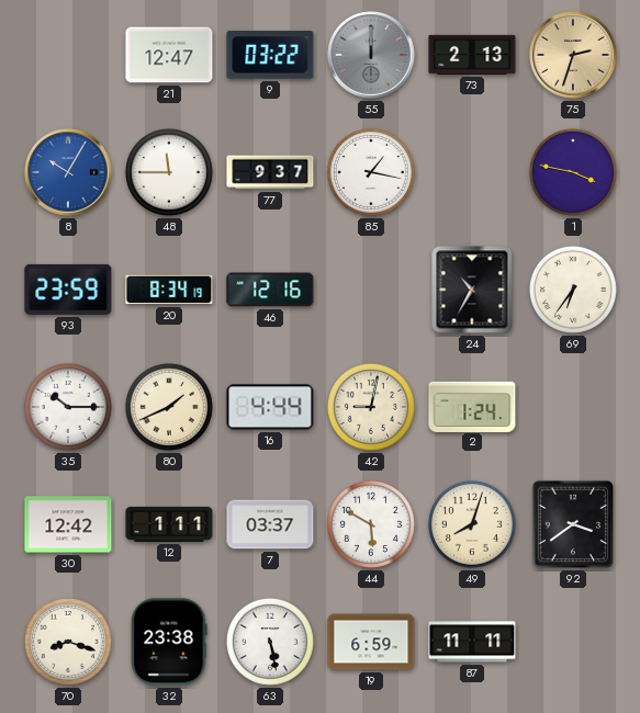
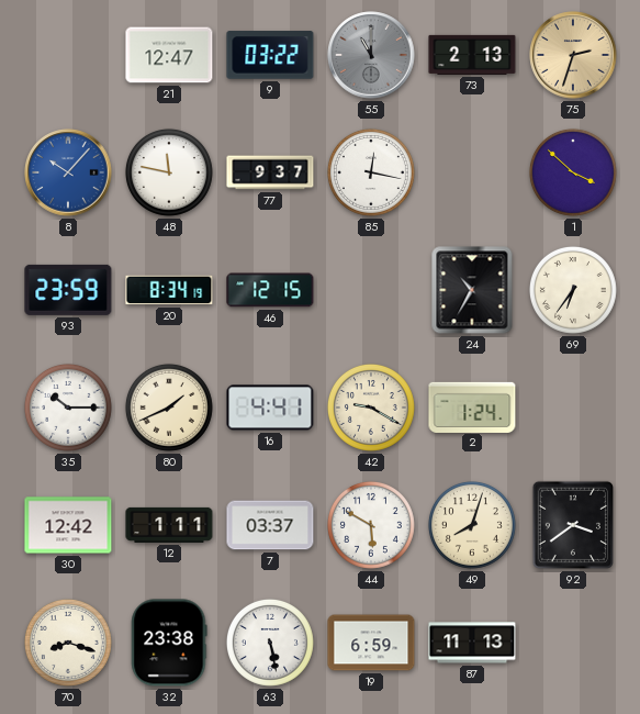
55: 12:00 -> 11:00
8: 10:05 -> 10:07
48: 11:45 -> 11:47
85: 1:17 -> 12:17
1: 3:47 -> 3:52
46: 12:16 -> 12:15
16: 4:44 -> 4:41
42: 9:02 -> 9:20
87: 11:11 -> 11:13
